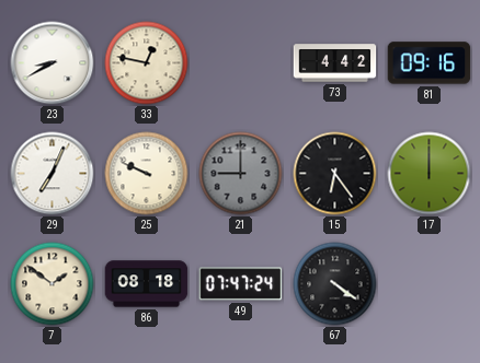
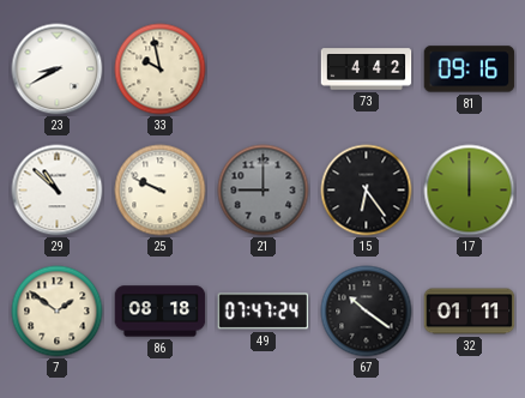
33: 12:47 -> 9:58
29: 7:04 -> 10:52
67: 4:21 -> 10:21
32: none -> 01:11
